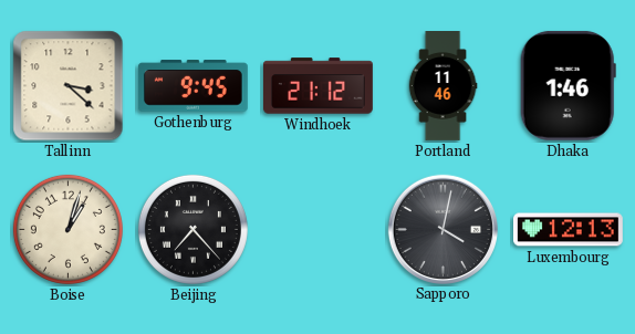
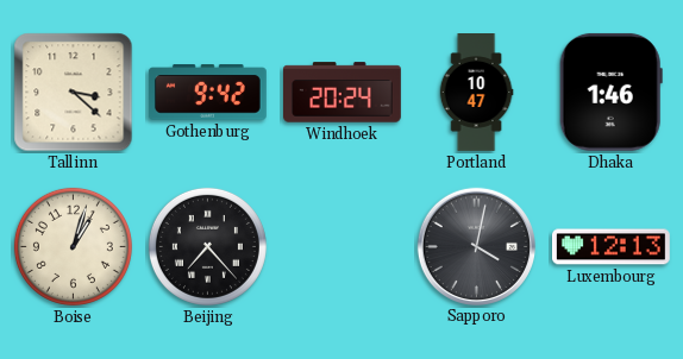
Gothenburg: 9:45 -> 9:42
Windhoek: 21:12 -> 20:24
Portland: 11:46 -> 10:47
